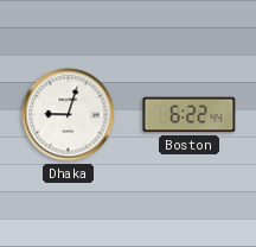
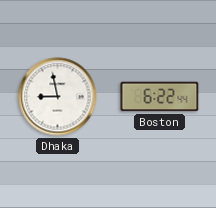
Dhaka: 9:03 -> 8:58
